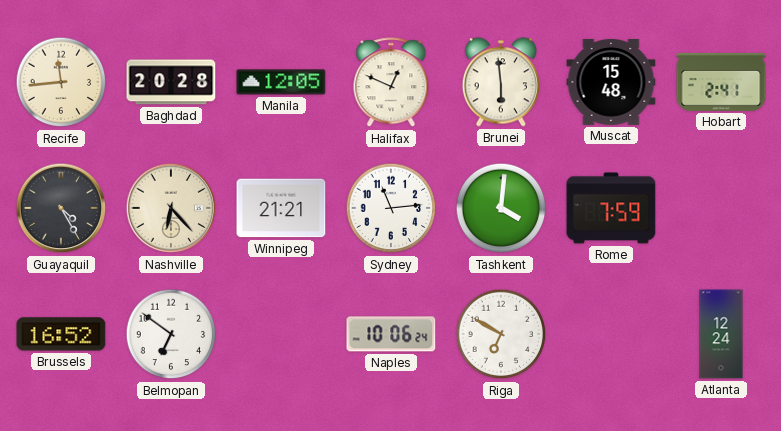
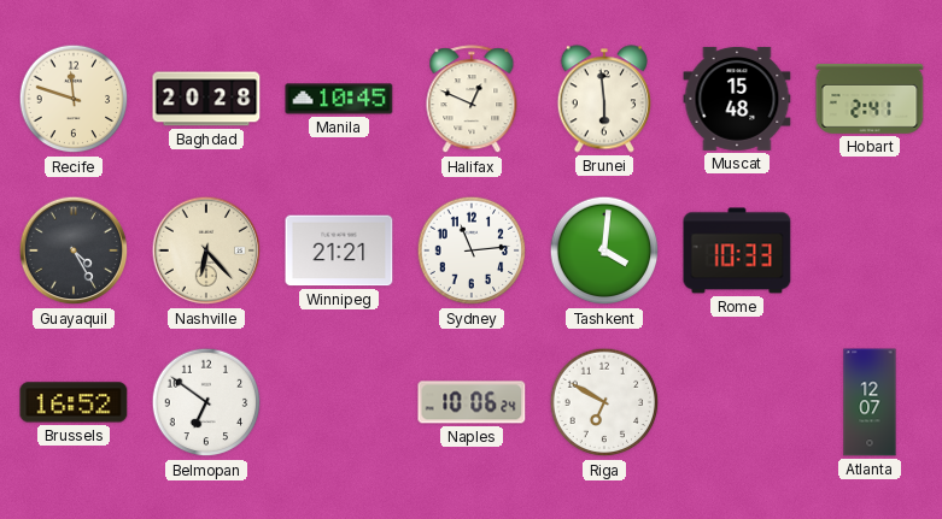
Recife: 11:44 -> 11:48
Manila: 12:05 -> 10:45
Rome: 7:59 -> 10:33
Atlanta: 12:24 -> 12:07
